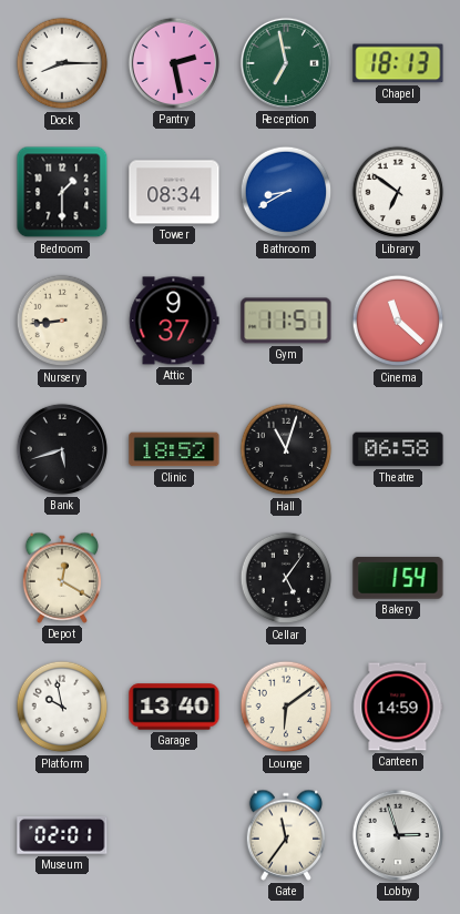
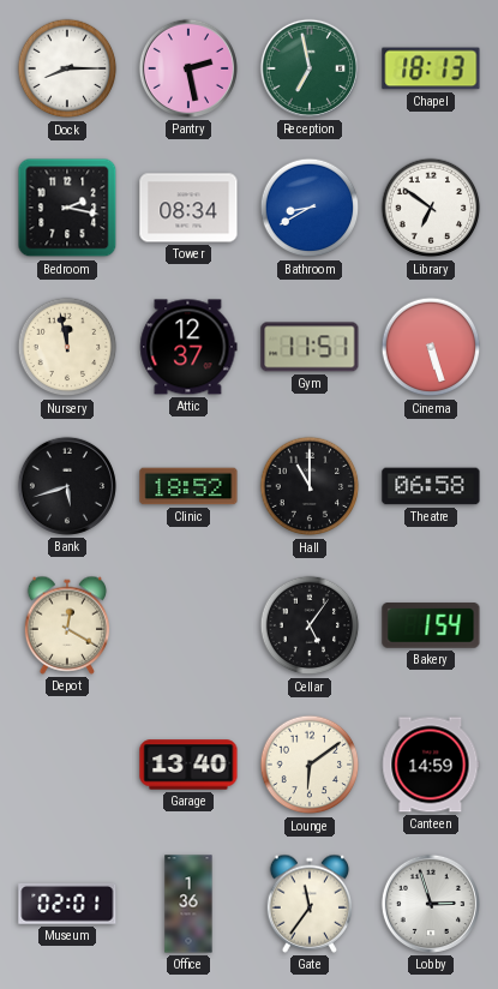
Bedroom: 1:30 -> 2:17
Nursery: 8:44 -> 11:58
Attic: 9:37 -> 12:37
Cinema: 11:22 -> 5:27
Hall: 11:03 -> 11:00
Platform: 9:58 -> none
Office: none -> 1:36
